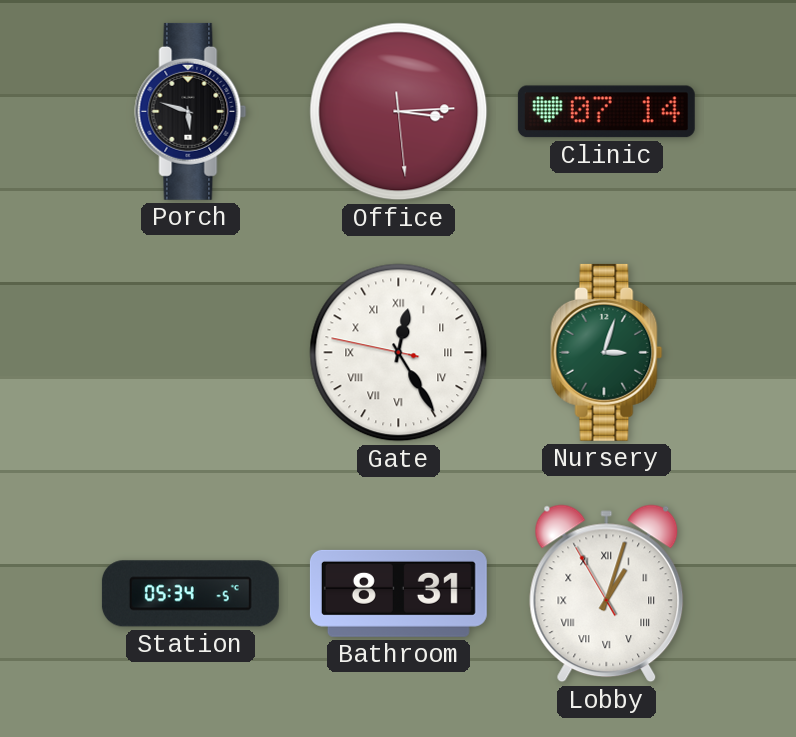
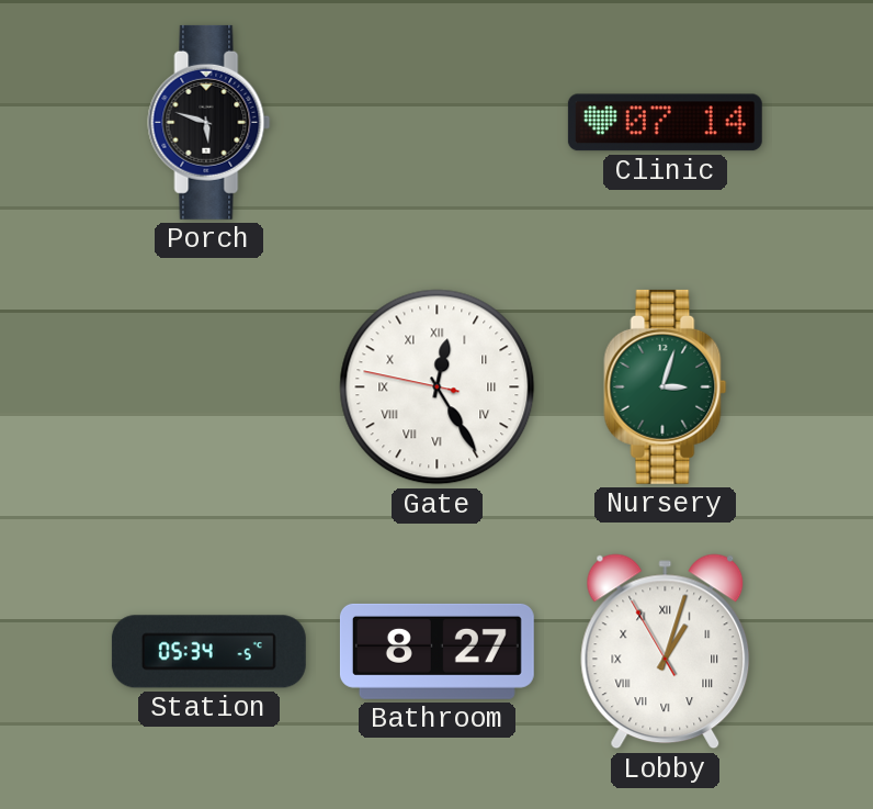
Office: 3:14 -> none
Bathroom: 8:31 -> 8:27
